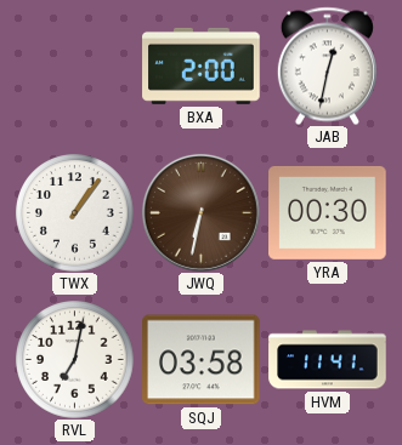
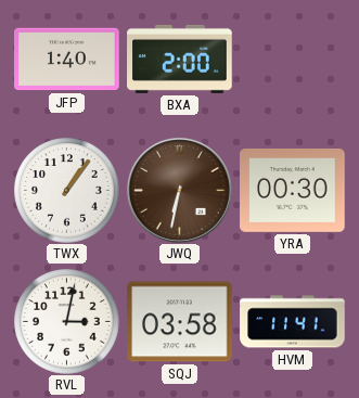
JFP: none -> 1:40
JAB: 12:32 -> none
RVL: 7:02 -> 3:02
